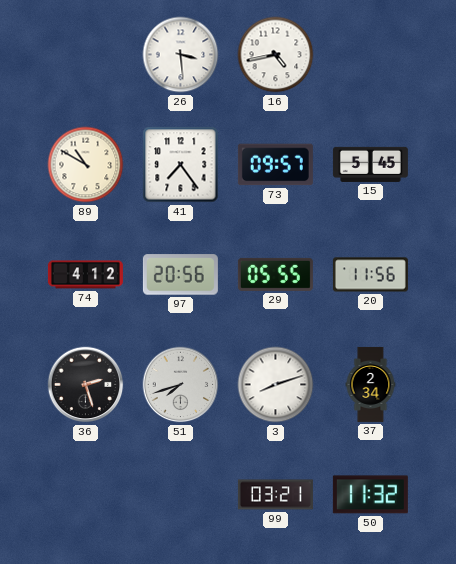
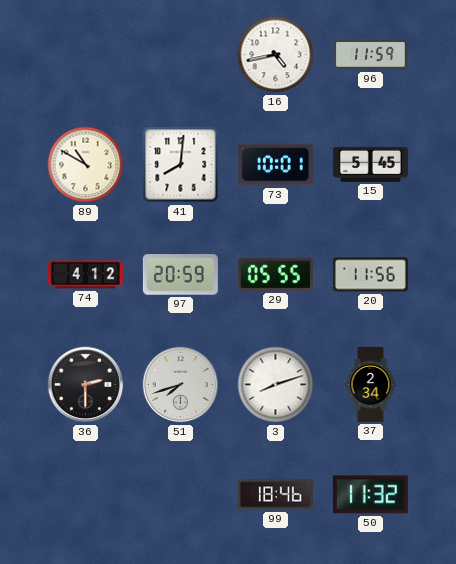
26: 3:29 -> none
96: none -> 11:59
41: 7:24 -> 8:01
73: 09:57 -> 10:01
97: 20:56 -> 20:59
36: 2:27 -> 2:30
99: 03:21 -> 18:46
